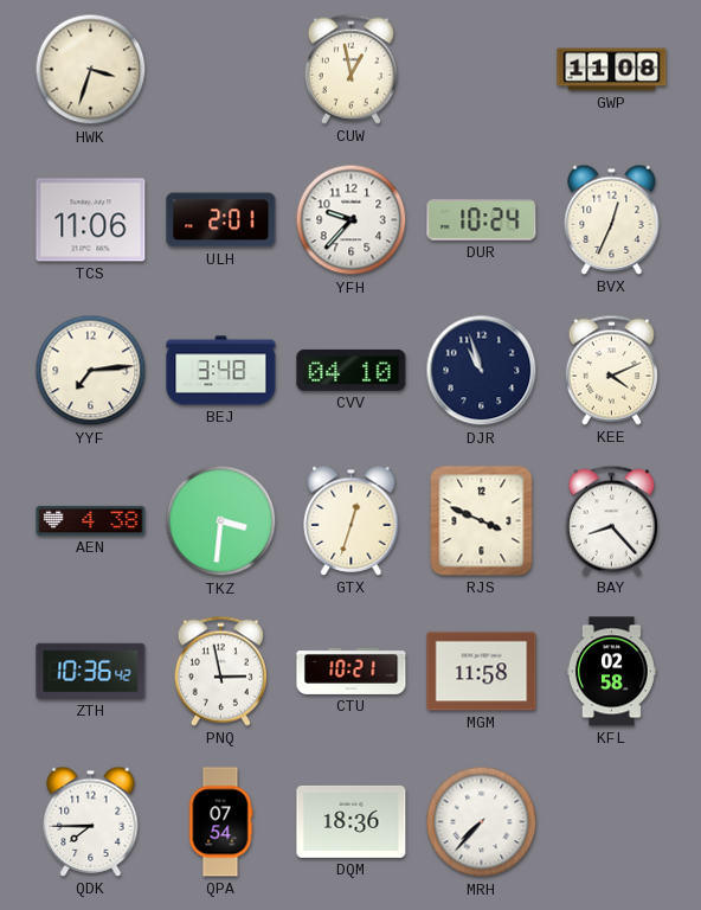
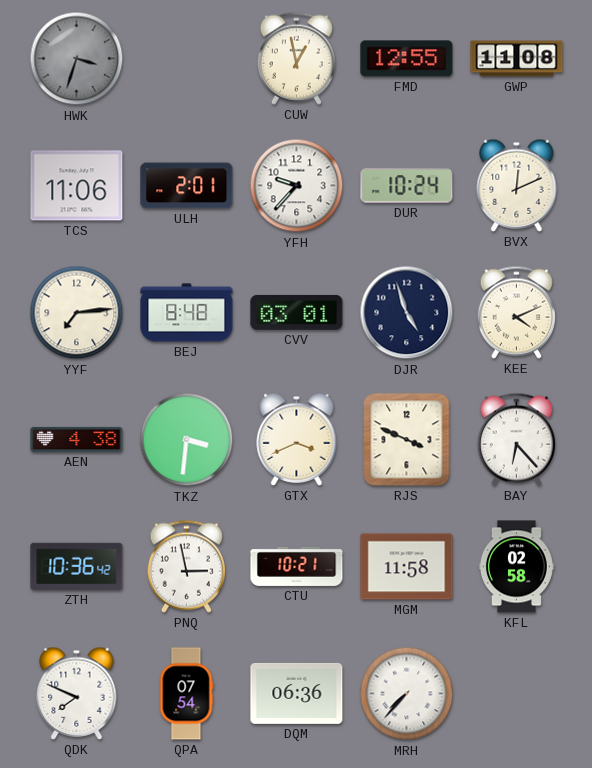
HWK dial: cream -> grey
FMD: none -> 12:55
BVX: 12:34 -> 12:11
BEJ: 3:48 -> 8:48
CVV: 04:10 -> 03:01
DJR: 10:57 -> 4:57
GTX: 12:33 -> 3:41
BAY: 8:23 -> 6:23
QDK: 7:45 -> 7:49
DQM: 18:36 -> 06:36
